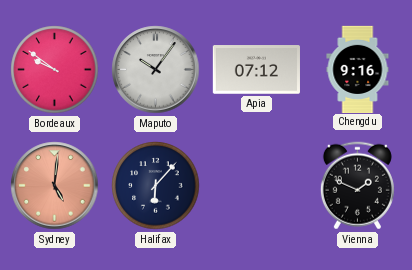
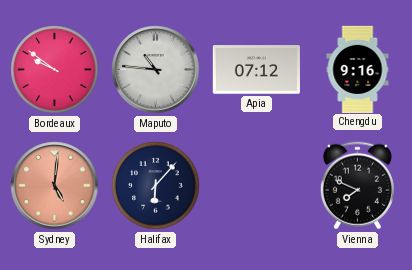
Maputo: 10:06 -> 10:46
Vienna: 1:49 -> 7:49
